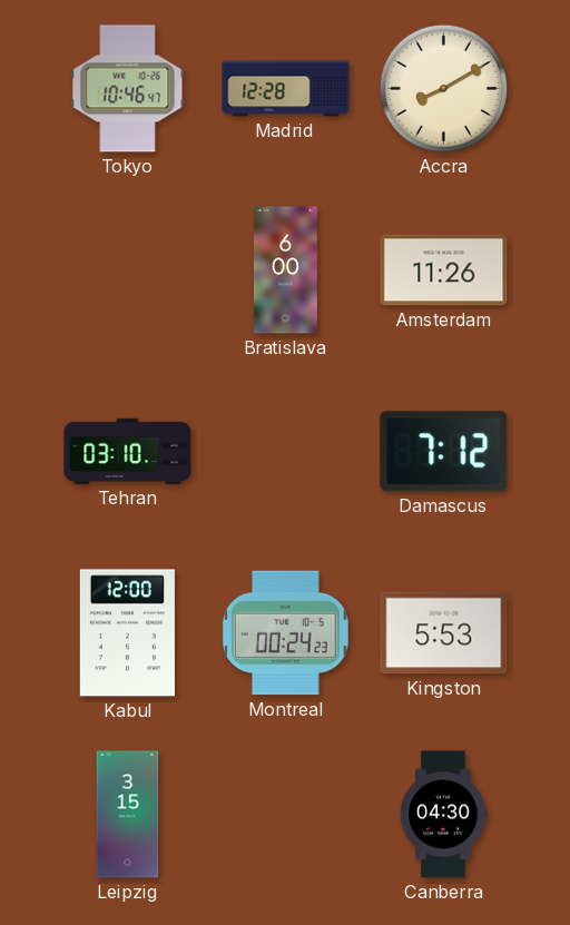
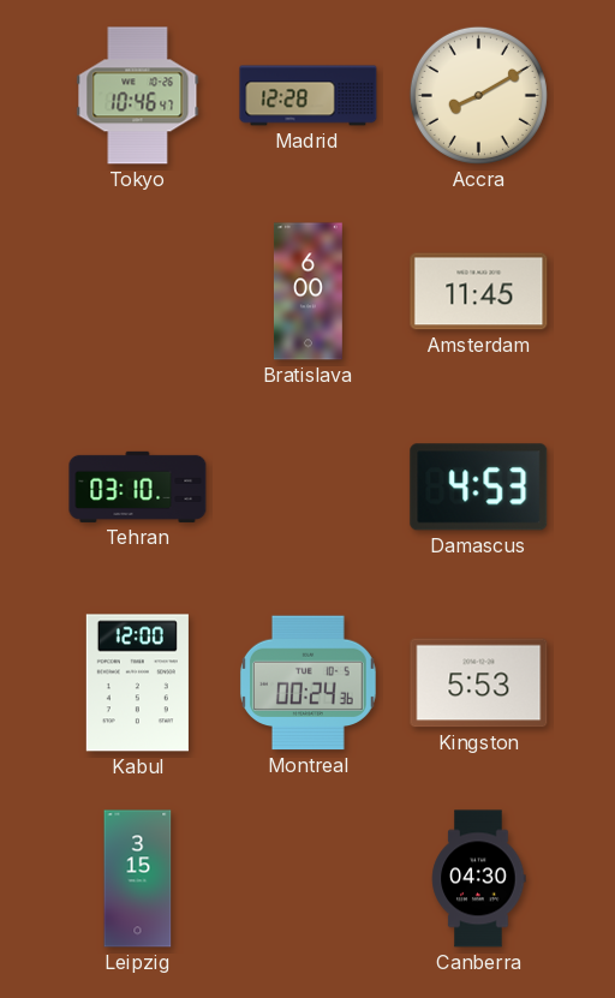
Amsterdam: 11:26 -> 11:45
Damascus: 7:12 -> 4:53
Montreal: 00:24:23 -> 00:24:36
